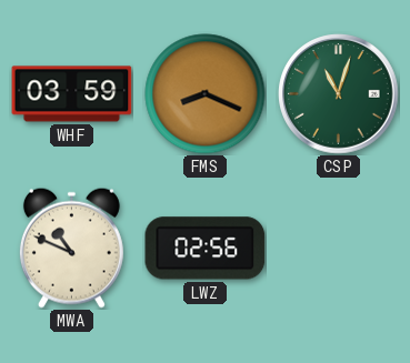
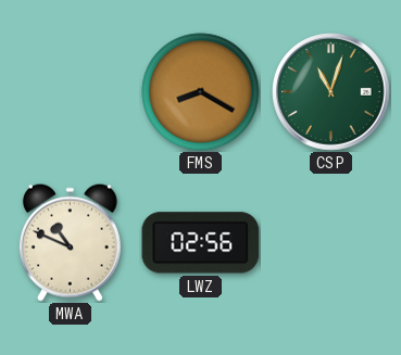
WHF: 03:59 -> none
FMS: 8:19 -> 8:20
